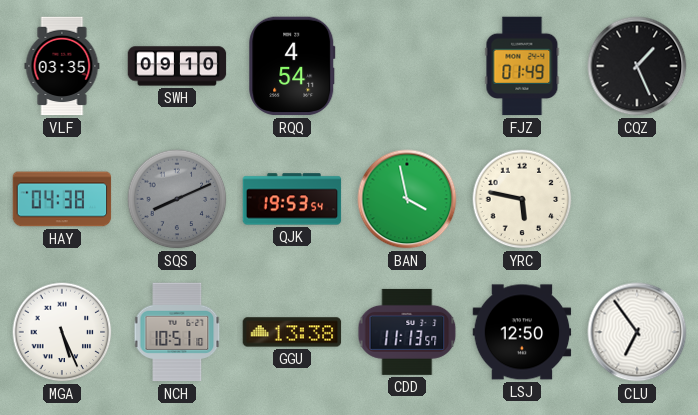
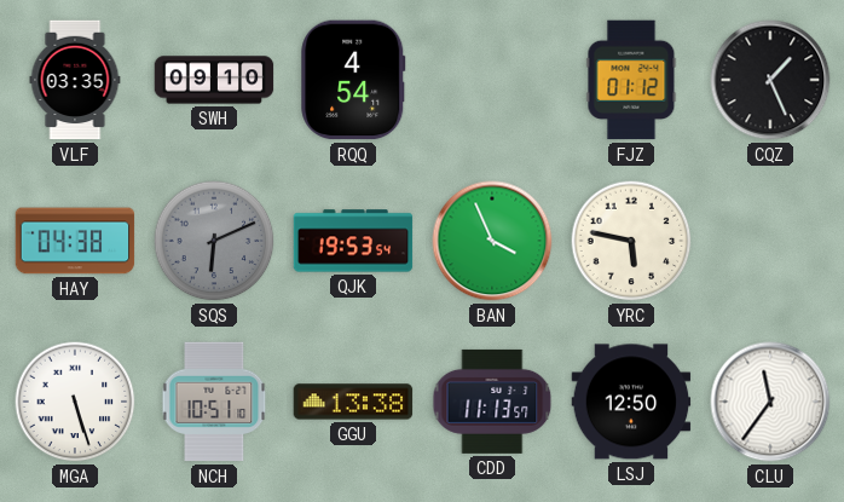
FJZ: 01:49 -> 01:12
SQS: 8:11 -> 6:11
BAN: 3:58 -> 3:56
MGA: 5:26 -> 5:27
CLU: 6:54 -> 11:36
